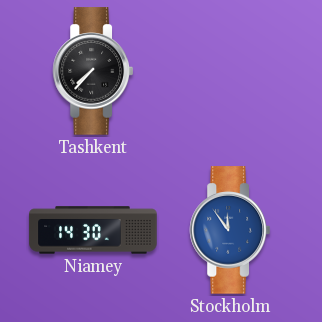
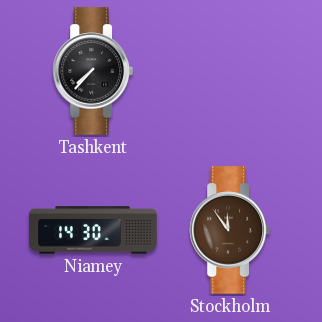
Stockholm dial: blue -> brown
